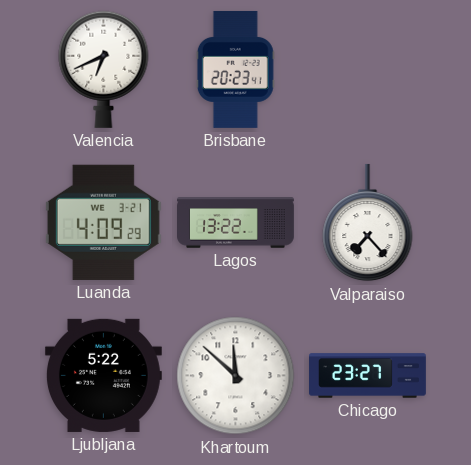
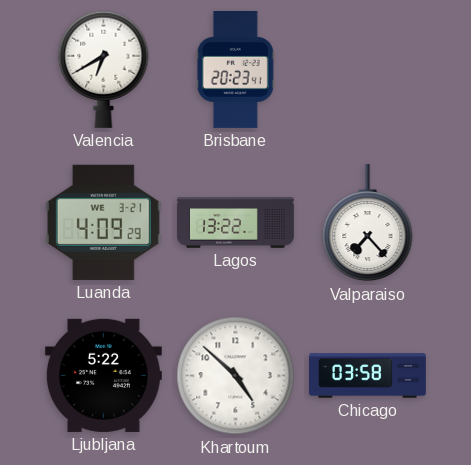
Valencia: 6:41 -> 6:40
Khartoum: 11:52 -> 4:52
Chicago: 23:27 -> 03:58
